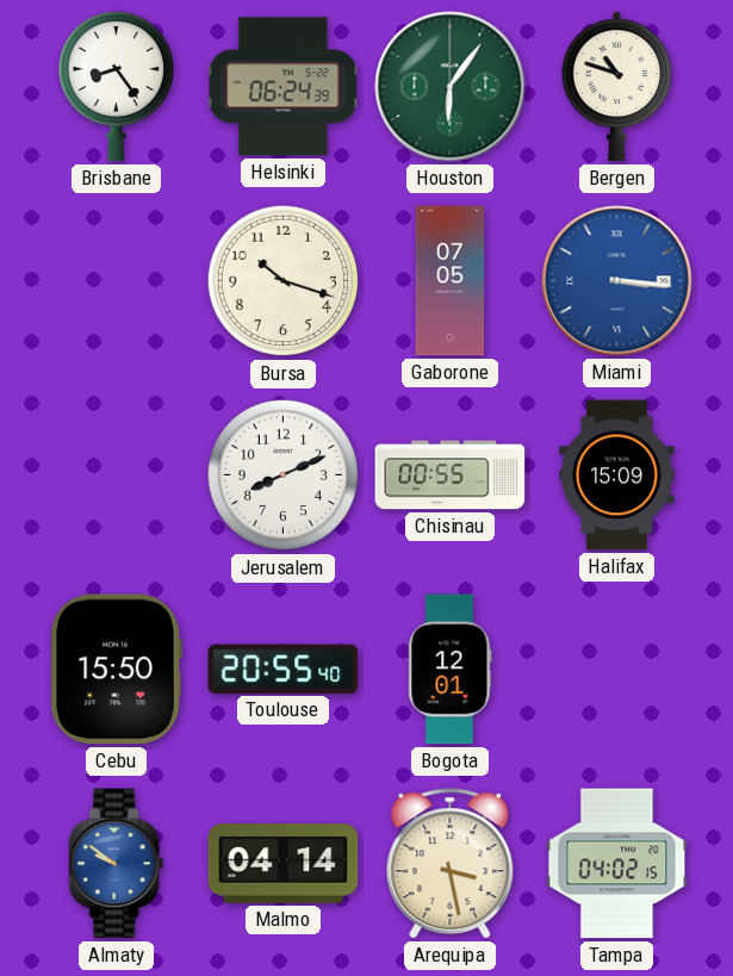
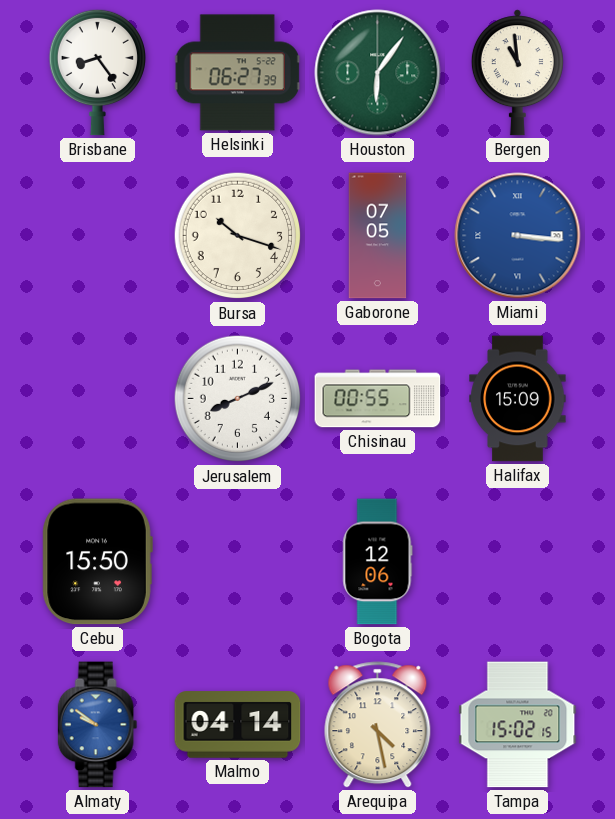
Helsinki: 06:24 -> 06:27
Bergen: 10:48 -> 10:59
Toulouse: 20:55 -> none
Bogota: 12:01 -> 12:06
Arequipa: 3:28 -> 4:28
Tampa: 04:02 -> 15:02
